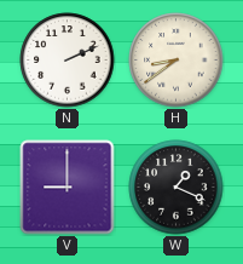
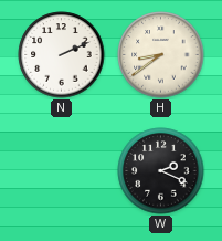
V: 9:00 -> none
W: 1:19 -> 2:19
